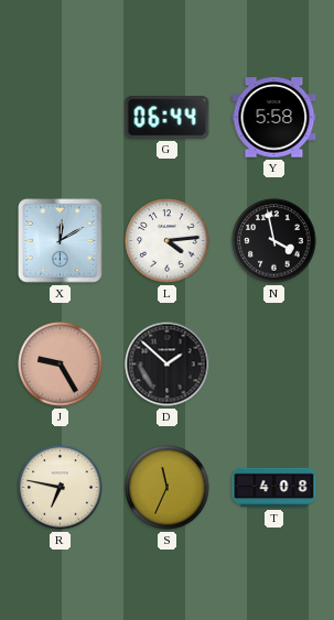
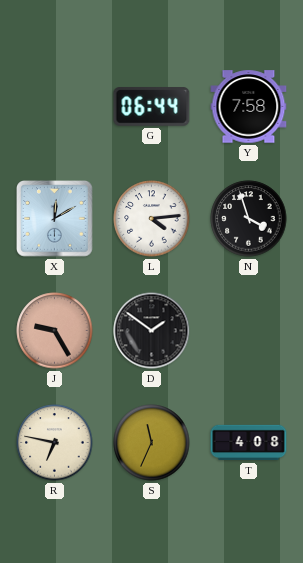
Y: 5:58 -> 7:58
N: 3:58 -> 3:57
D: 1:52 -> 1:51
